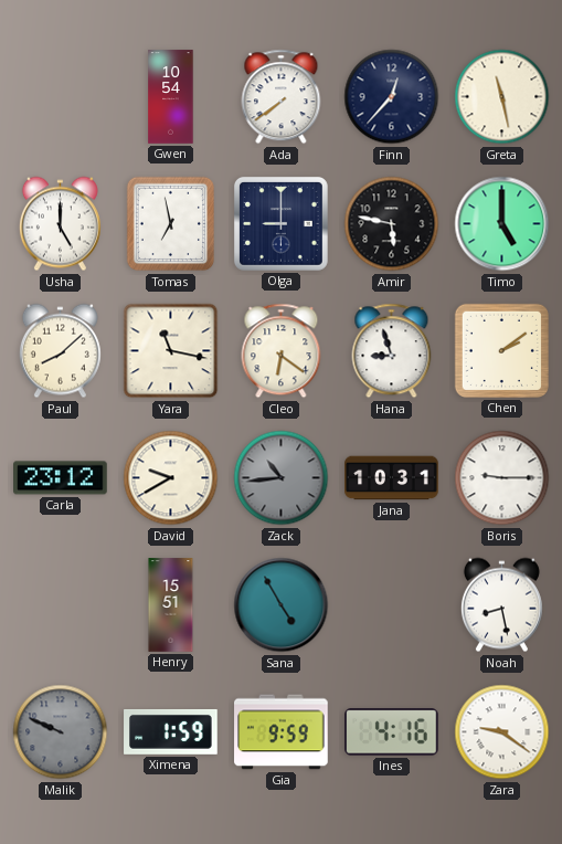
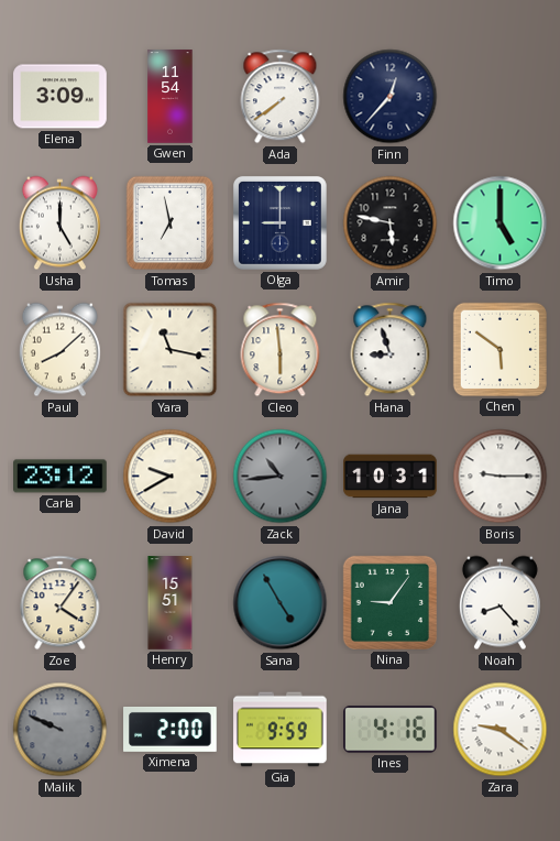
Elena: none -> 3:09
Gwen: 10:54 -> 11:54
Greta: 11:28 -> none
Cleo: 6:21 -> 5:59
Chen: 2:09 -> 5:51
Zoe: none -> 4:06
Nina: none -> 9:06
Noah: 8:28 -> 8:23
Ximena: 1:59 -> 2:00
